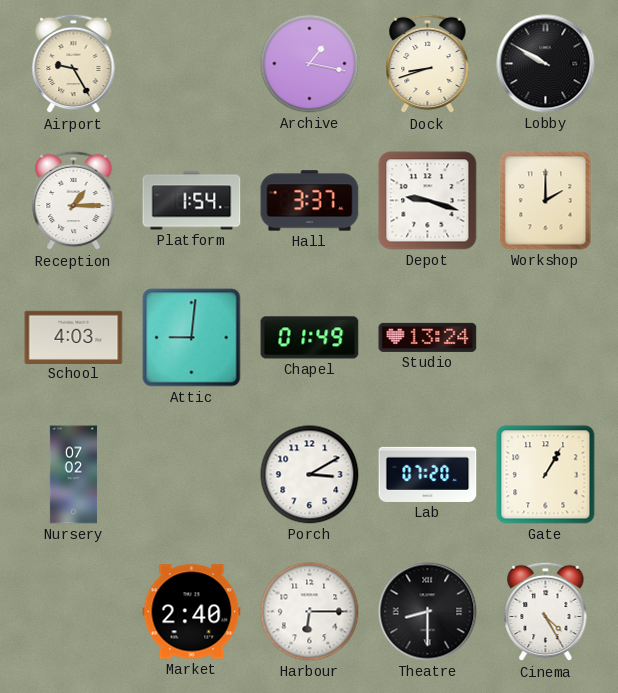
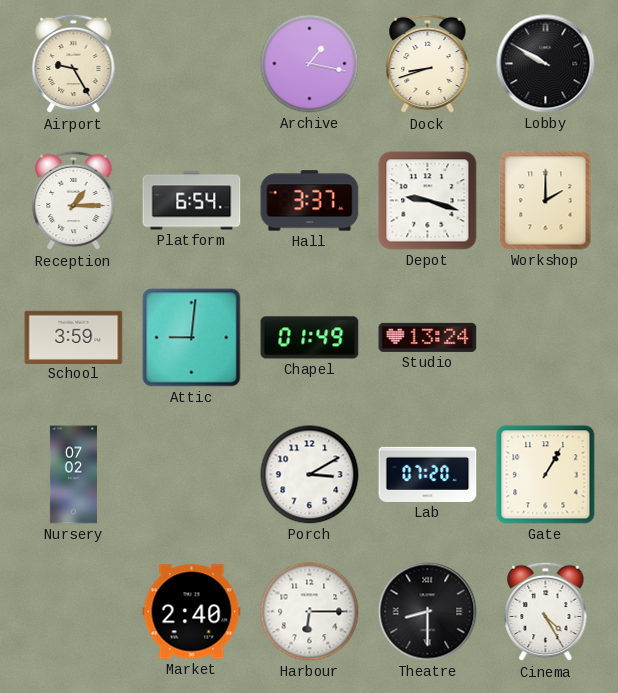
Platform: 1:54 -> 6:54
School: 4:03 -> 3:59
